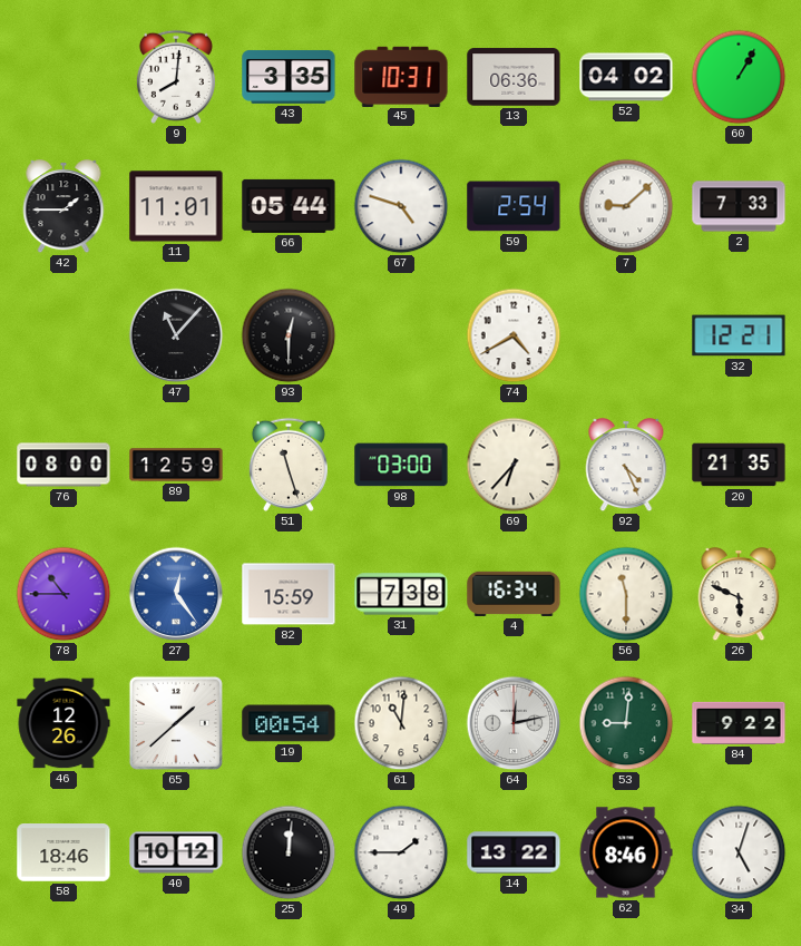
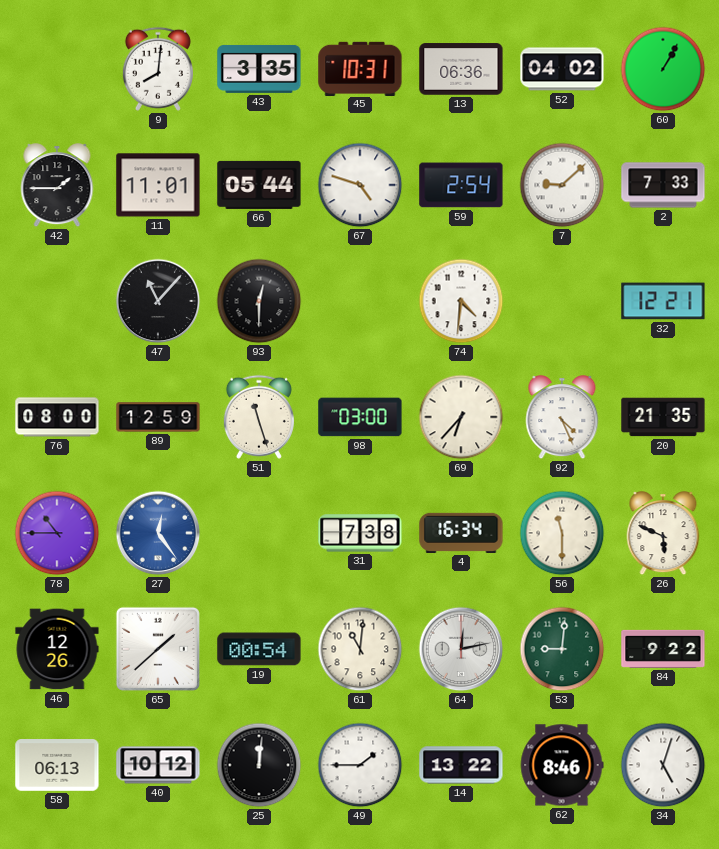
74: 4:40 -> 4:31
82: 15:59 -> none
58: 18:46 -> 06:13
